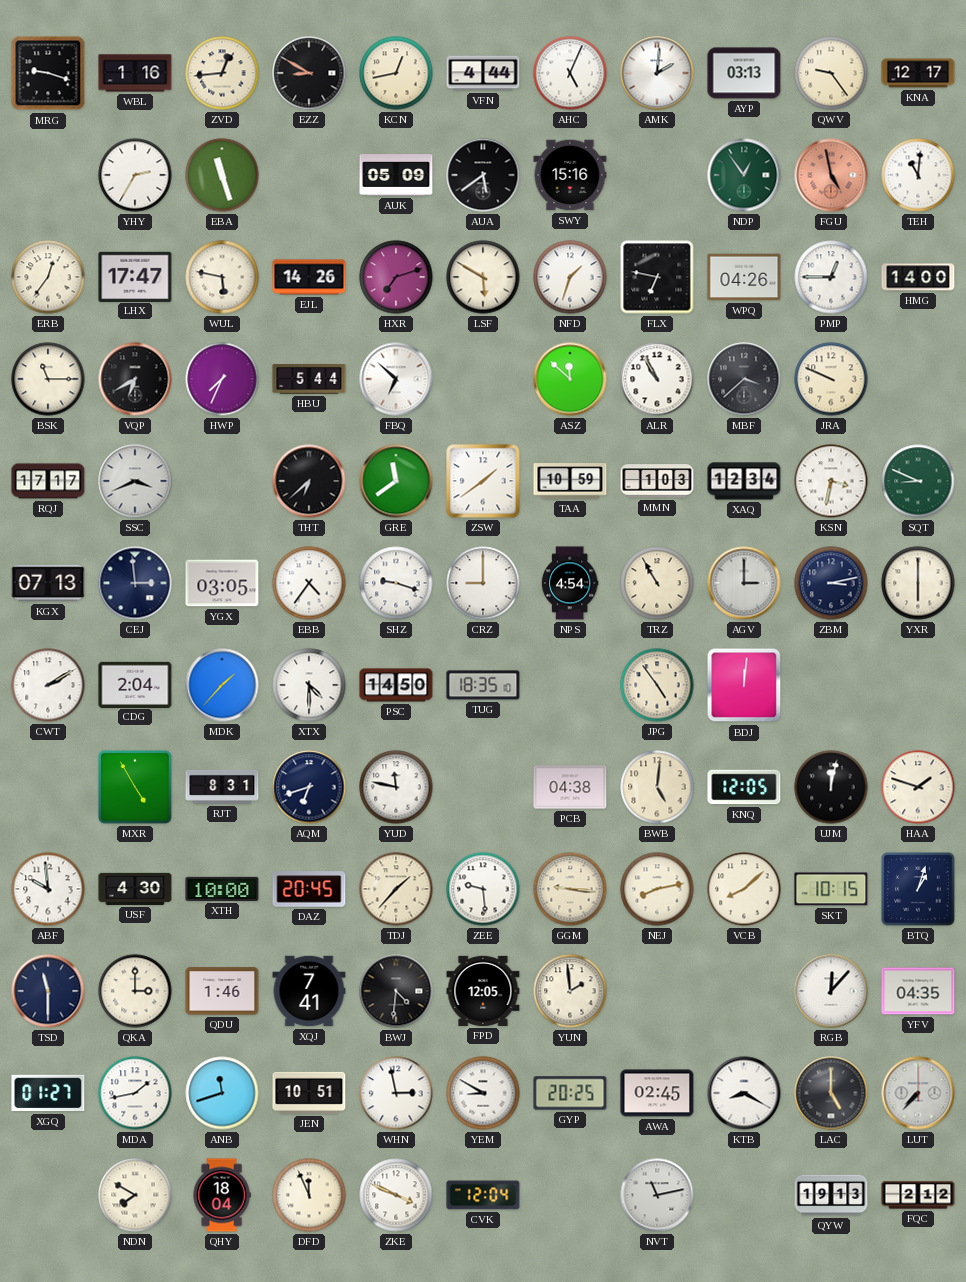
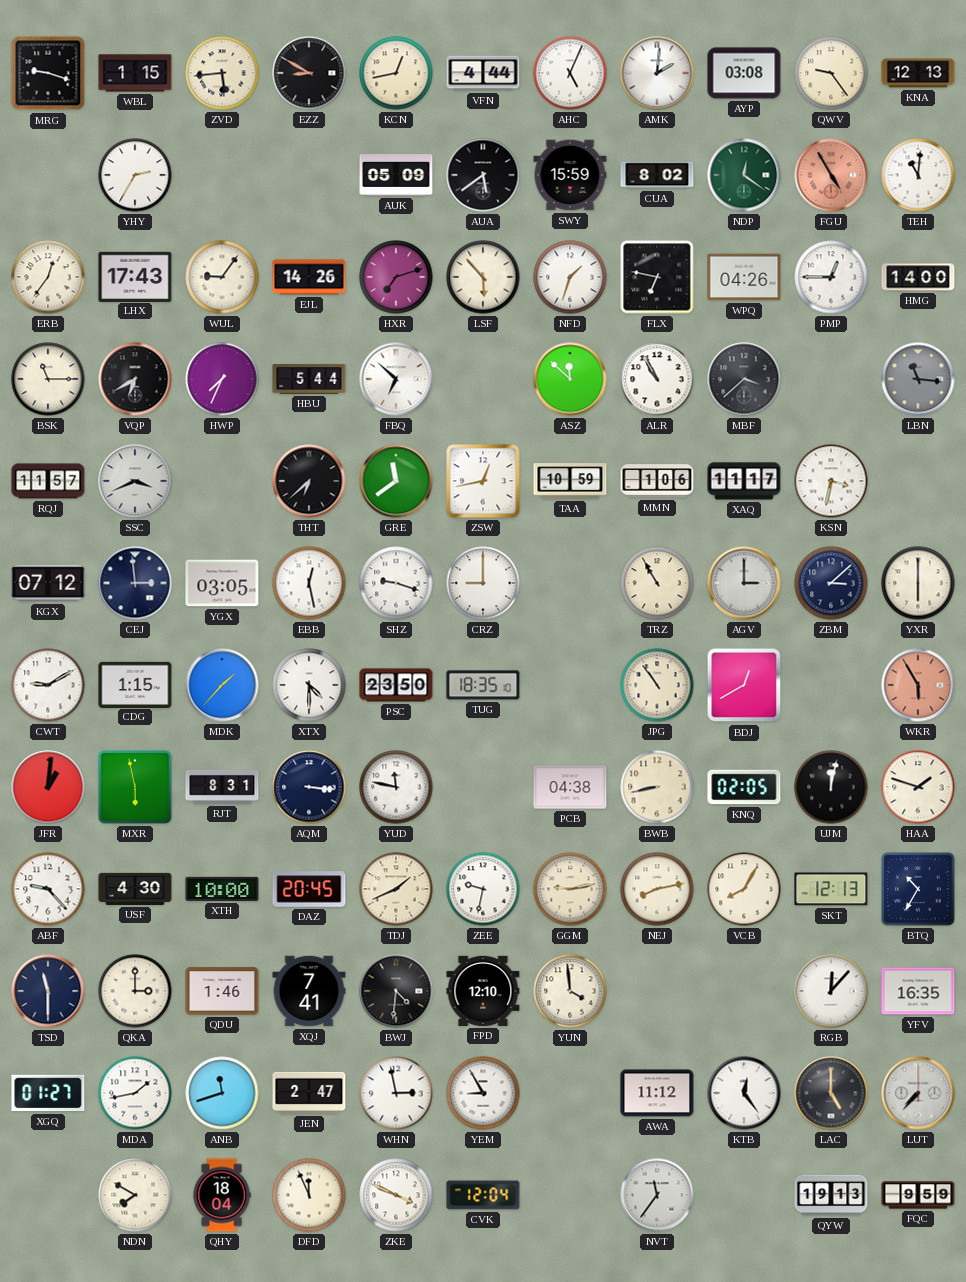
WBL: 1:16 -> 1:15
ZVD: 12:44 -> 5:44
AYP: 03:13 -> 03:08
KNA: 12:17 -> 12:13
EBA: 11:27 -> none
SWY: 15:16 -> 15:59
CUA: none -> 8:02
NDP: 12:54 -> 12:21
FGU: 4:58 -> 4:55
LHX: 17:47 -> 17:43
WUL: 5:47 -> 9:06
LSF: 5:50 -> 5:53
JRA: 9:49 -> none
LBN: none -> 11:16
RQJ: 17:17 -> 11:57
ZSW: 1:39 -> 12:43
MMN: 1:03 -> 1:06
XAQ: 12:34 -> 11:17
SQT: 8:49 -> none
KGX: 07:13 -> 07:12
EBB: 4:36 -> 12:28
NPS: 4:54 -> none
ZBM: 3:13 -> 3:08
CWT: 2:10 -> 9:10
CDG: 2:04 -> 1:15
PSC: 14:50 -> 23:50
JPG: 4:54 -> 10:54
BDJ: 12:01 -> 12:40
WKR: none -> 5:55
JFR: none -> 1:01
MXR: 4:55 -> 5:58
AQM: 6:42 -> 3:16
BWB: 5:01 -> 8:43
KNQ: 12:05 -> 02:05
ABF: 9:59 -> 9:23
TDJ: 1:37 -> 1:41
ZEE: 9:29 -> 9:32
GGM: 9:16 -> 9:13
VCB: 8:08 -> 8:05
SKT: 10:15 -> 12:13
BTQ: 1:03 -> 10:35
FPD: 12:05 -> 12:10
YUN: 1:59 -> 3:59
YFV: 04:35 -> 16:35
JEN: 10:51 -> 2:47
YEM: 8:50 -> 8:55
GYP: 20:25 -> none
AWA: 02:45 -> 11:12
KTB: 8:20 -> 12:24
NVT: 11:13 -> 11:36
FQC: 2:12 -> 9:59
